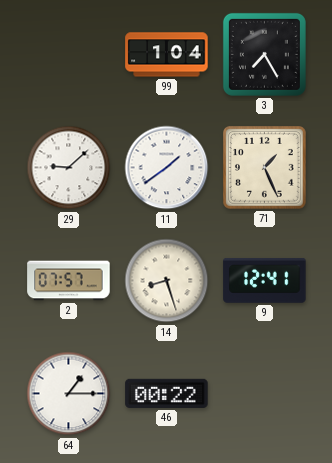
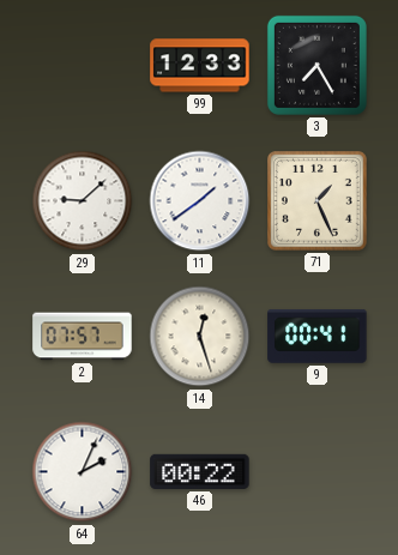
99: 1:04 -> 12:33
14: 8:27 -> 12:27
9: 12:41 -> 00:41
64: 1:15 -> 2:04
